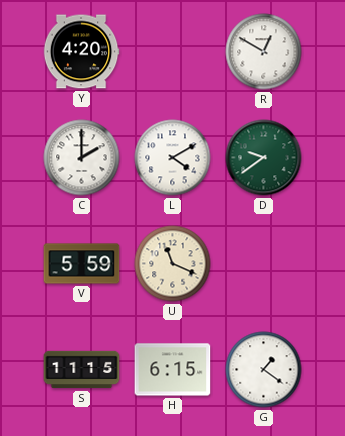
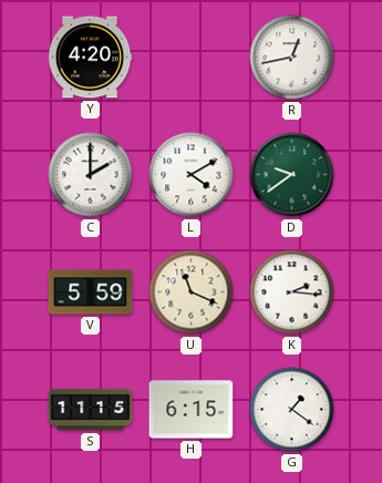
R: 12:50 -> 12:43
K: none -> 2:16
